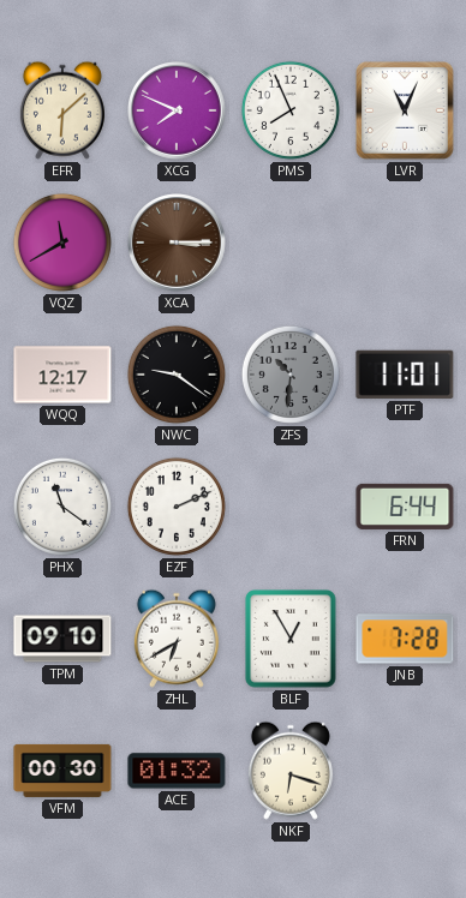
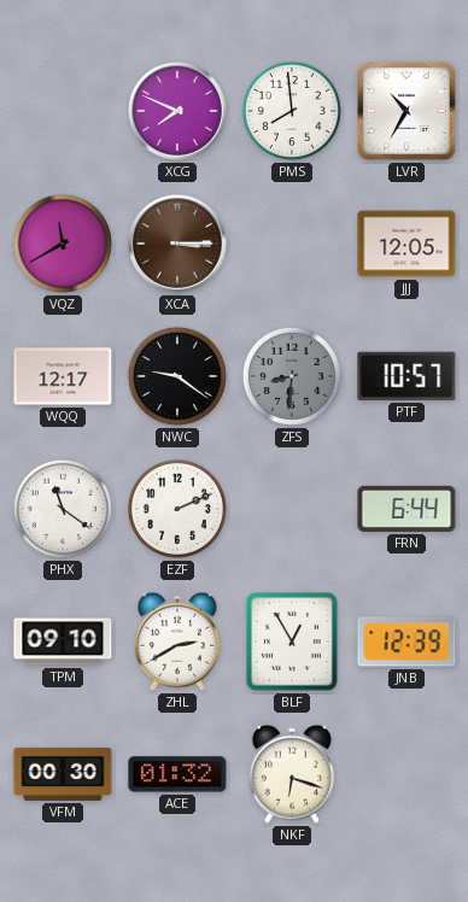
EFR: 6:08 -> none
PMS: 7:56 -> 7:59
LVR: 11:04 -> 10:35
JJJ: none -> 12:05
ZFS: 10:31 -> 8:31
PTF: 11:01 -> 10:57
ZHL: 6:40 -> 2:40
JNB: 7:28 -> 12:39
